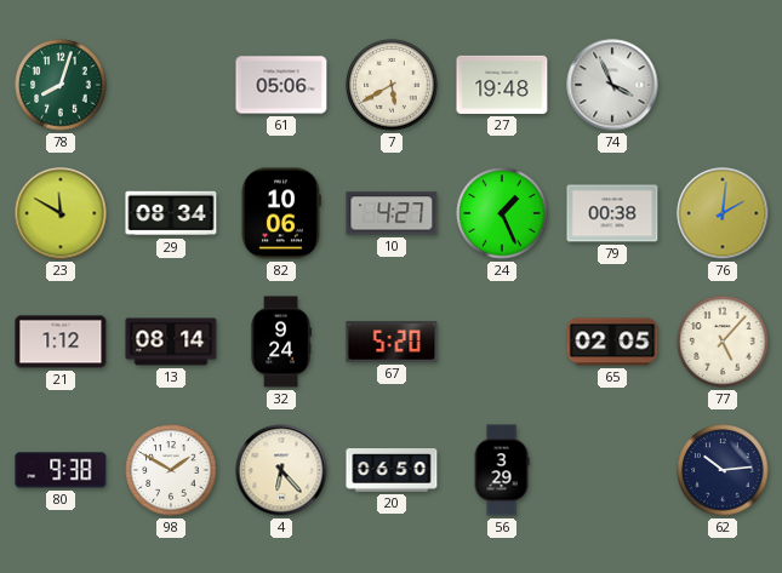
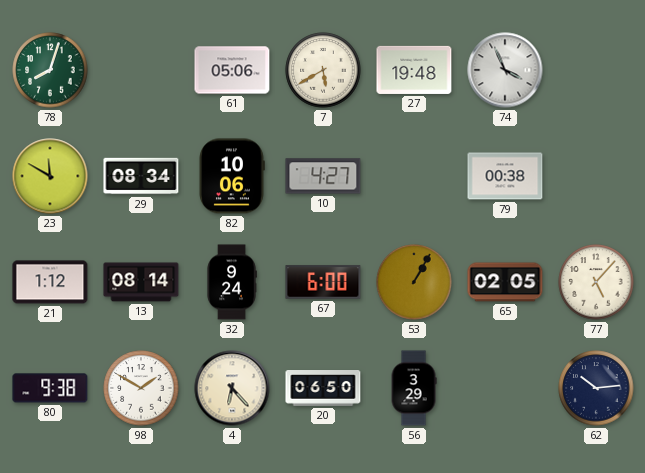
24: 1:26 -> none
76: 2:01 -> none
67: 5:20 -> 6:00
53: none -> 1:05
